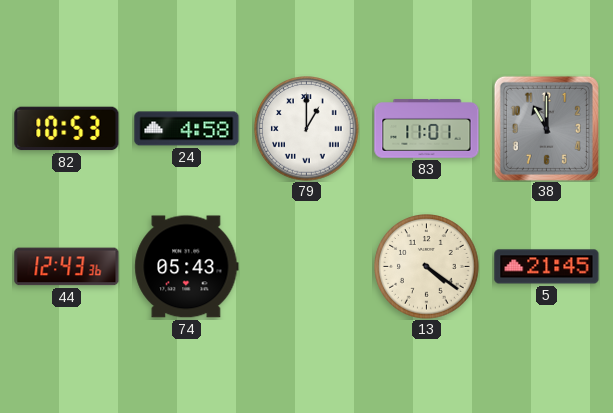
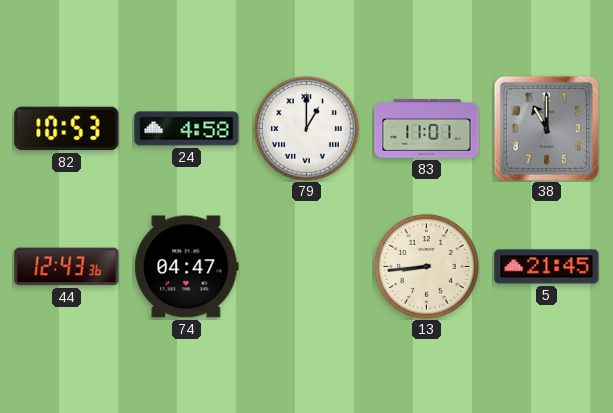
74: 05:43 -> 04:47
13: 4:21 -> 8:44
